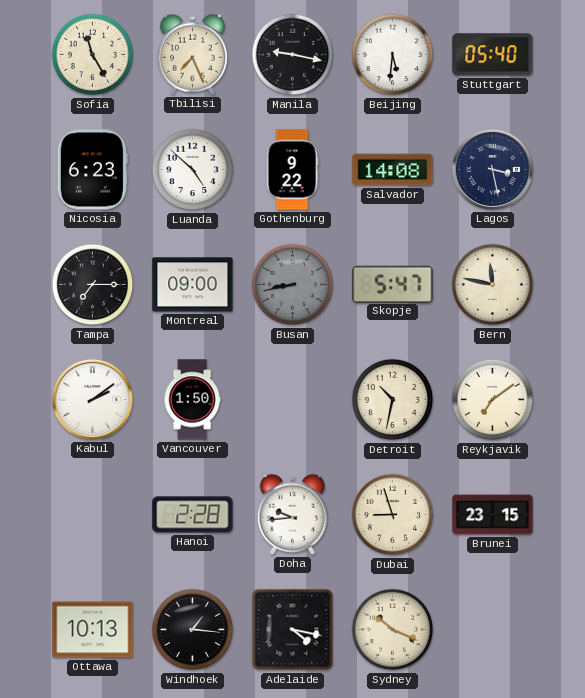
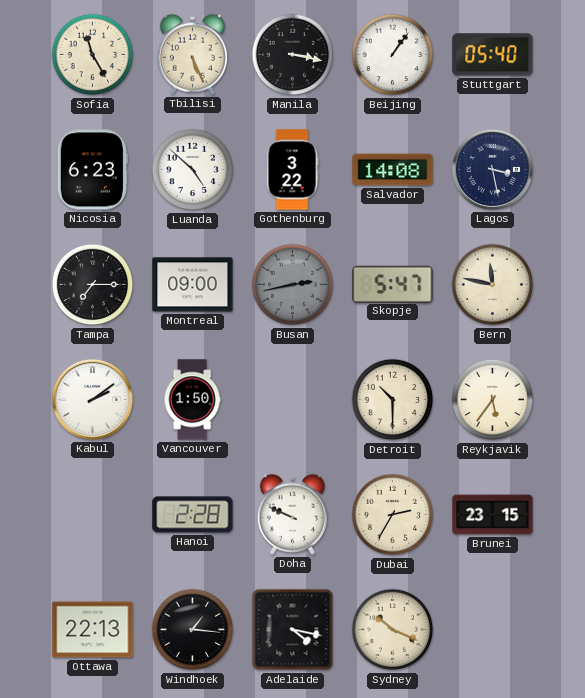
Tbilisi: 7:26 -> 5:26
Manila: 9:17 -> 3:17
Beijing: 5:31 -> 1:06
Gothenburg: 9:22 -> 3:22
Busan: 8:43 -> 2:43
Detroit: 10:32 -> 10:30
Reykjavik: 7:09 -> 5:36
Doha: 9:44 -> 9:49
Dubai: 8:57 -> 2:35
Ottawa: 10:13 -> 22:13
